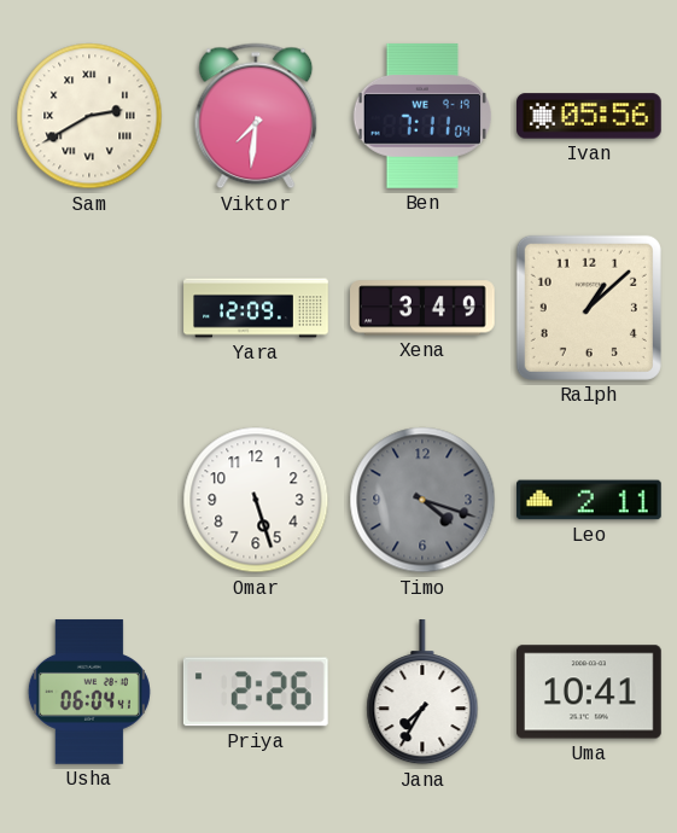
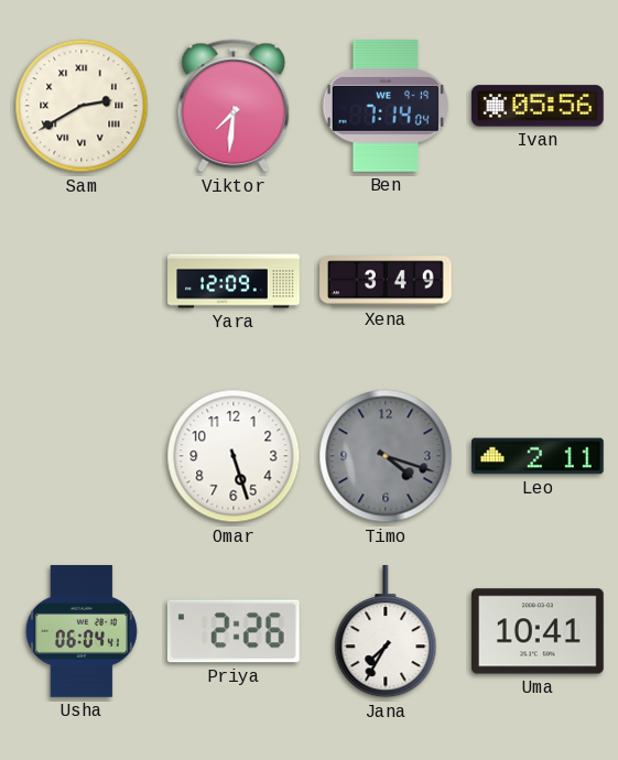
Ben: 7:11 -> 7:14
Ralph: 1:08 -> none
